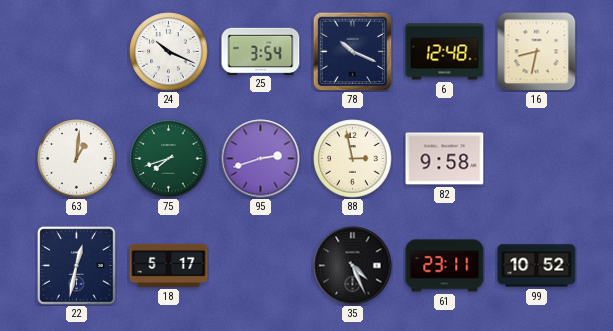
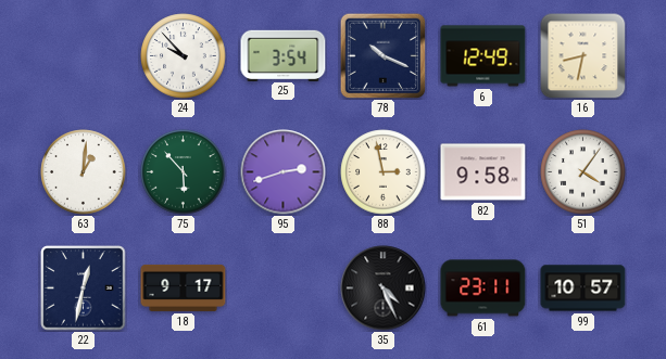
24: 10:19 -> 9:53
6: 12:48 -> 12:49
75: 7:42 -> 5:53
51: none -> 4:06
18: 5:17 -> 9:17
99: 10:52 -> 10:57
